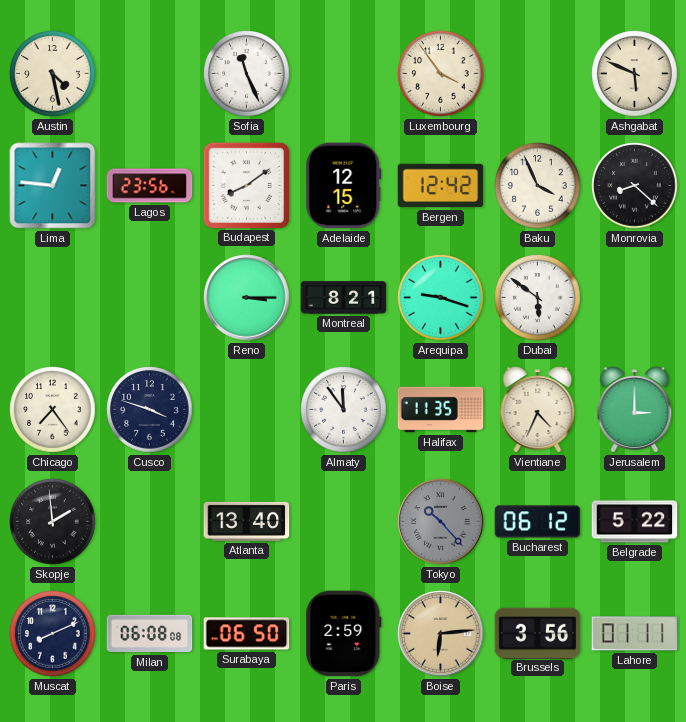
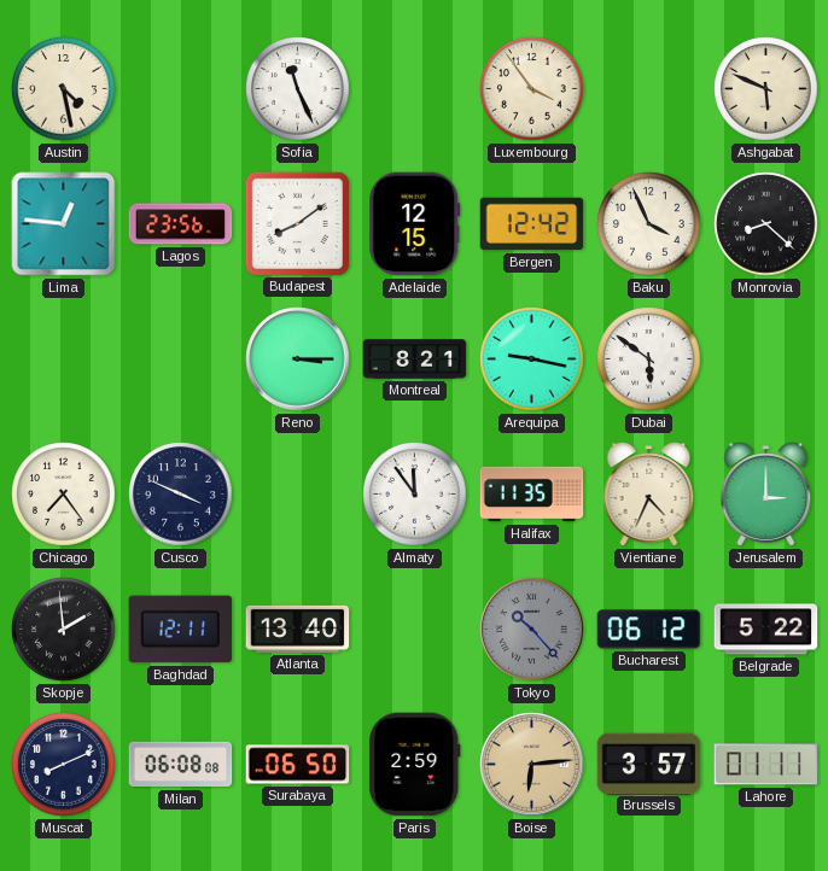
Arequipa: 9:18 -> 9:17
Cusco: 3:48 -> 3:49
Baghdad: none -> 12:11
Brussels: 3:56 -> 3:57
